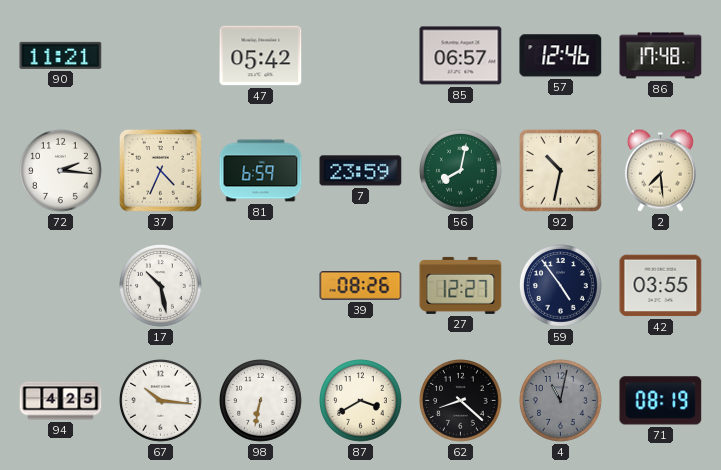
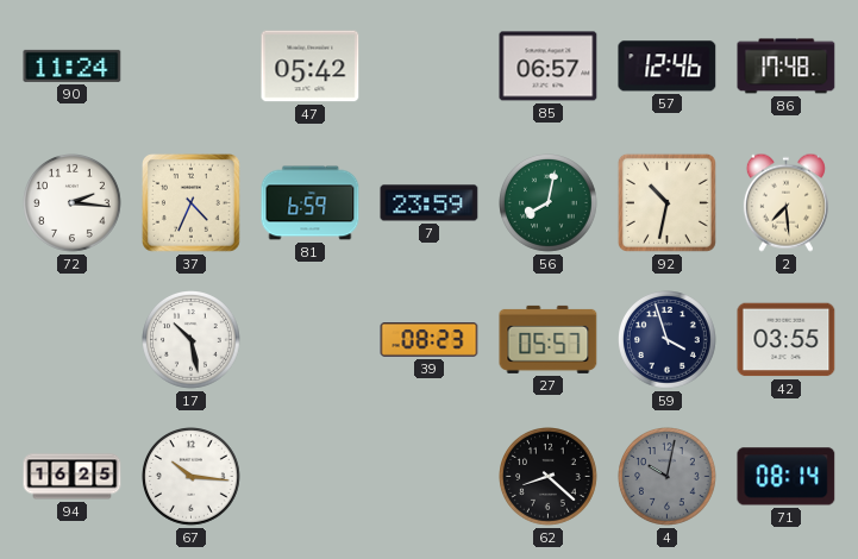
90: 11:21 -> 11:24
39: 08:26 -> 08:23
27: 12:27 -> 05:57
59: 4:54 -> 3:57
94: 4:25 -> 16:25
98: 6:32 -> none
87: 3:40 -> none
4: 11:02 -> 10:02
71: 08:19 -> 08:14
